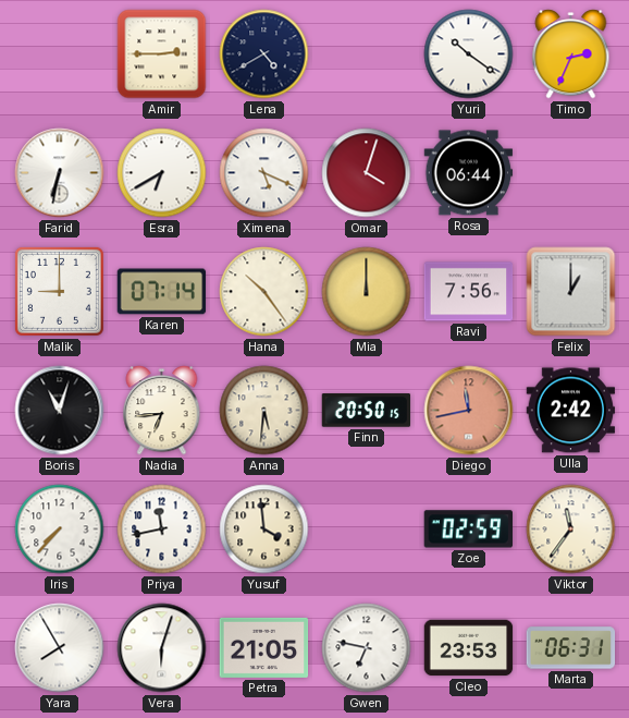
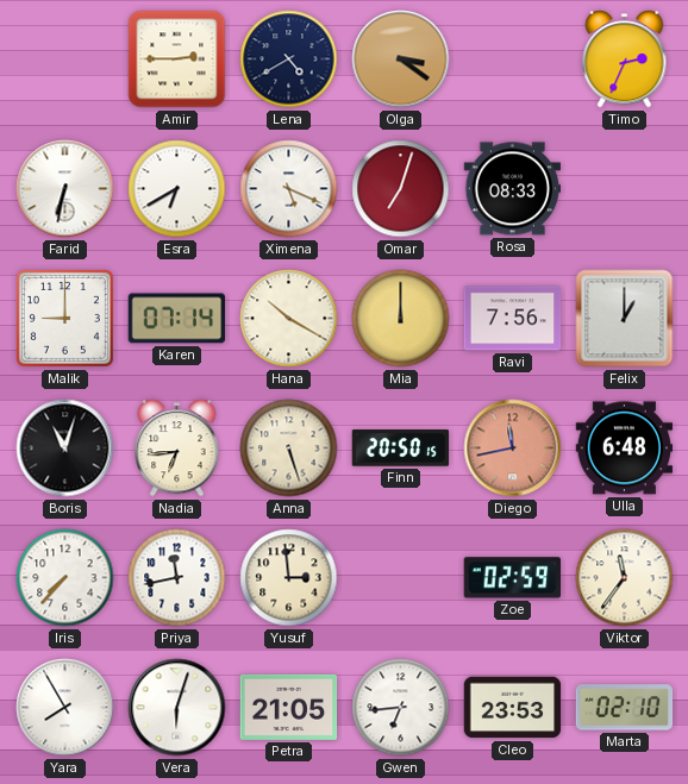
Olga: none -> 3:21
Yuri: 10:21 -> none
Omar: 4:03 -> 7:03
Rosa: 06:44 -> 08:33
Hana: 10:24 -> 10:20
Anna: 5:31 -> 5:27
Ulla: 2:42 -> 6:48
Yusuf: 3:59 -> 2:59
Gwen: 6:47 -> 6:44
Marta: 06:31 -> 02:10
